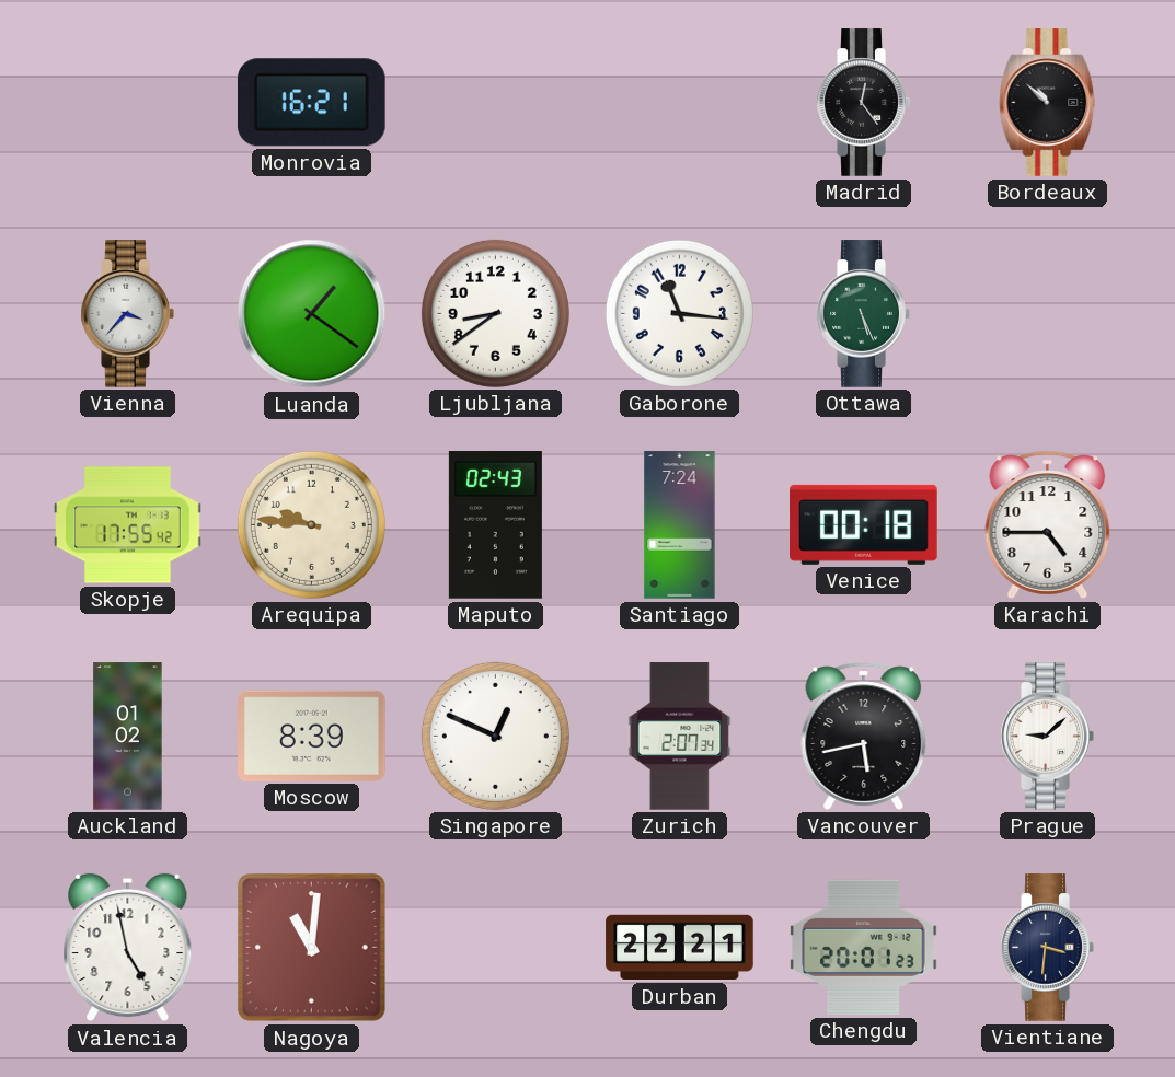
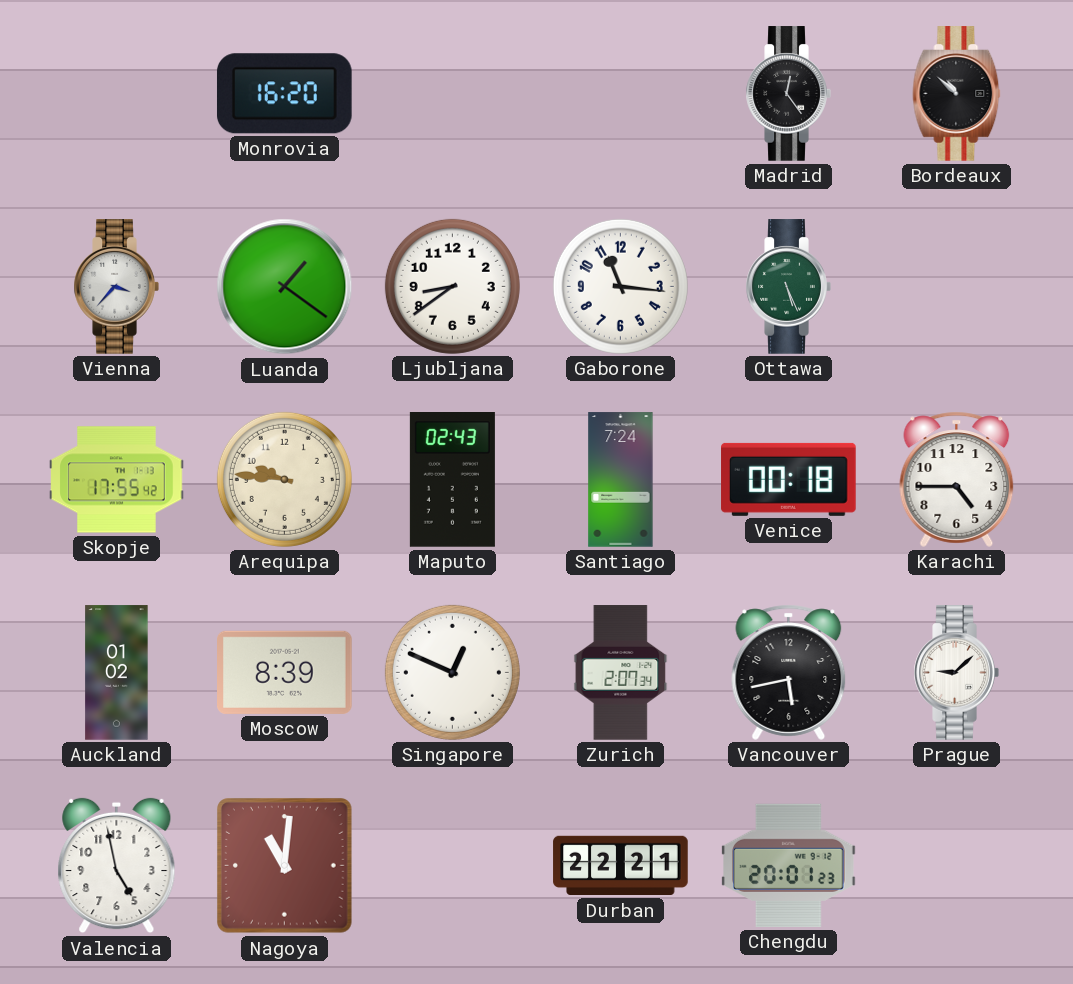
Monrovia: 16:21 -> 16:20
Vientiane: 3:31 -> none
